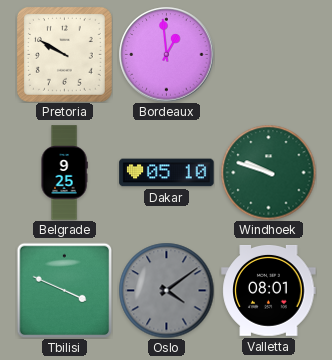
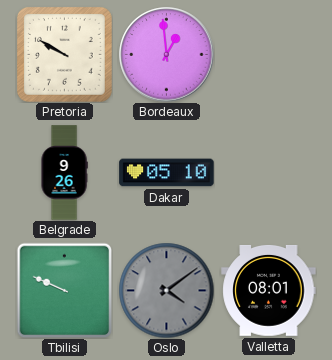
Belgrade: 9:25 -> 9:26
Windhoek: 9:48 -> none
Tbilisi: 3:49 -> 9:49
